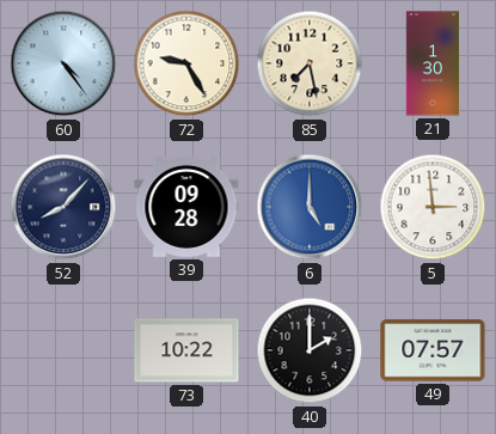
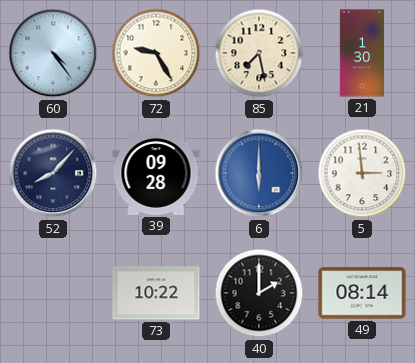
6: 5:00 -> 6:00
49: 07:57 -> 08:14
